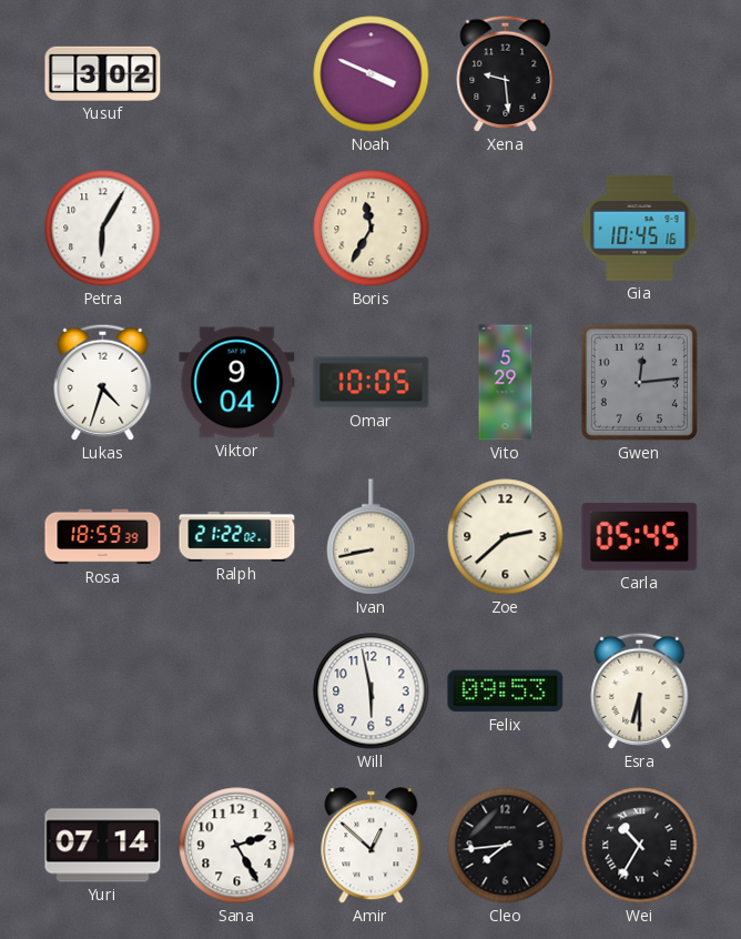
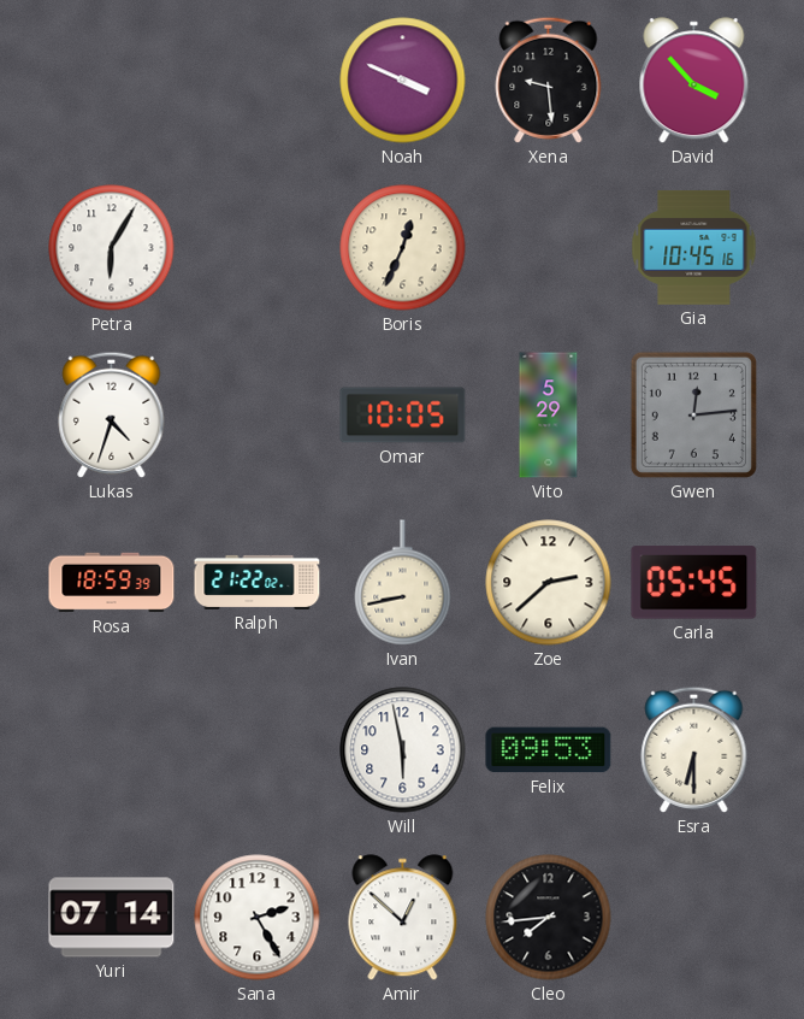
Yusuf: 3:02 -> none
David: none -> 3:53
Boris: 11:35 -> 12:34
Viktor: 9:04 -> none
Wei: 10:35 -> none
